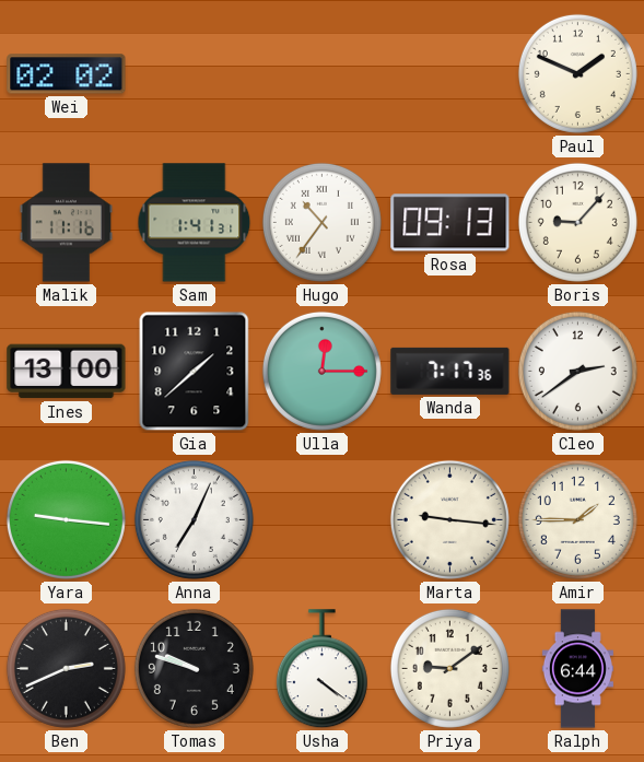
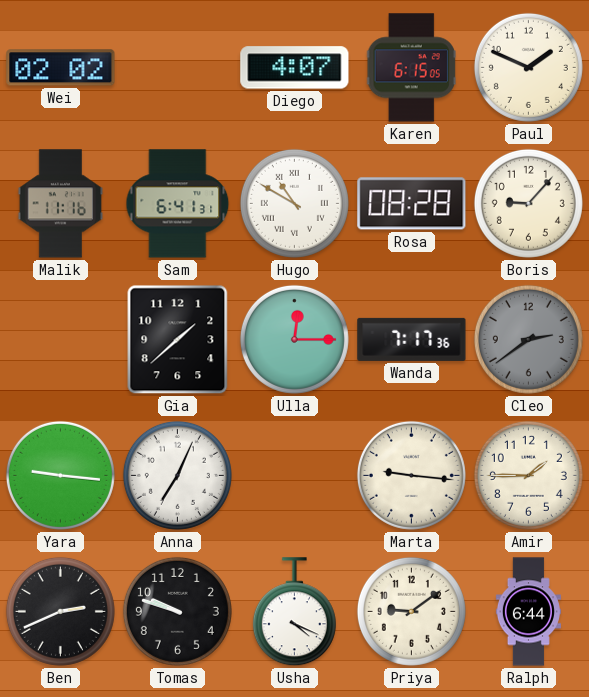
Diego: none -> 4:07
Karen: none -> 6:15
Sam: 1:41 -> 6:41
Hugo: 10:36 -> 10:50
Rosa: 09:13 -> 08:28
Ines: 13:00 -> none
Cleo dial: white -> grey
Usha: 4:21 -> 4:19
